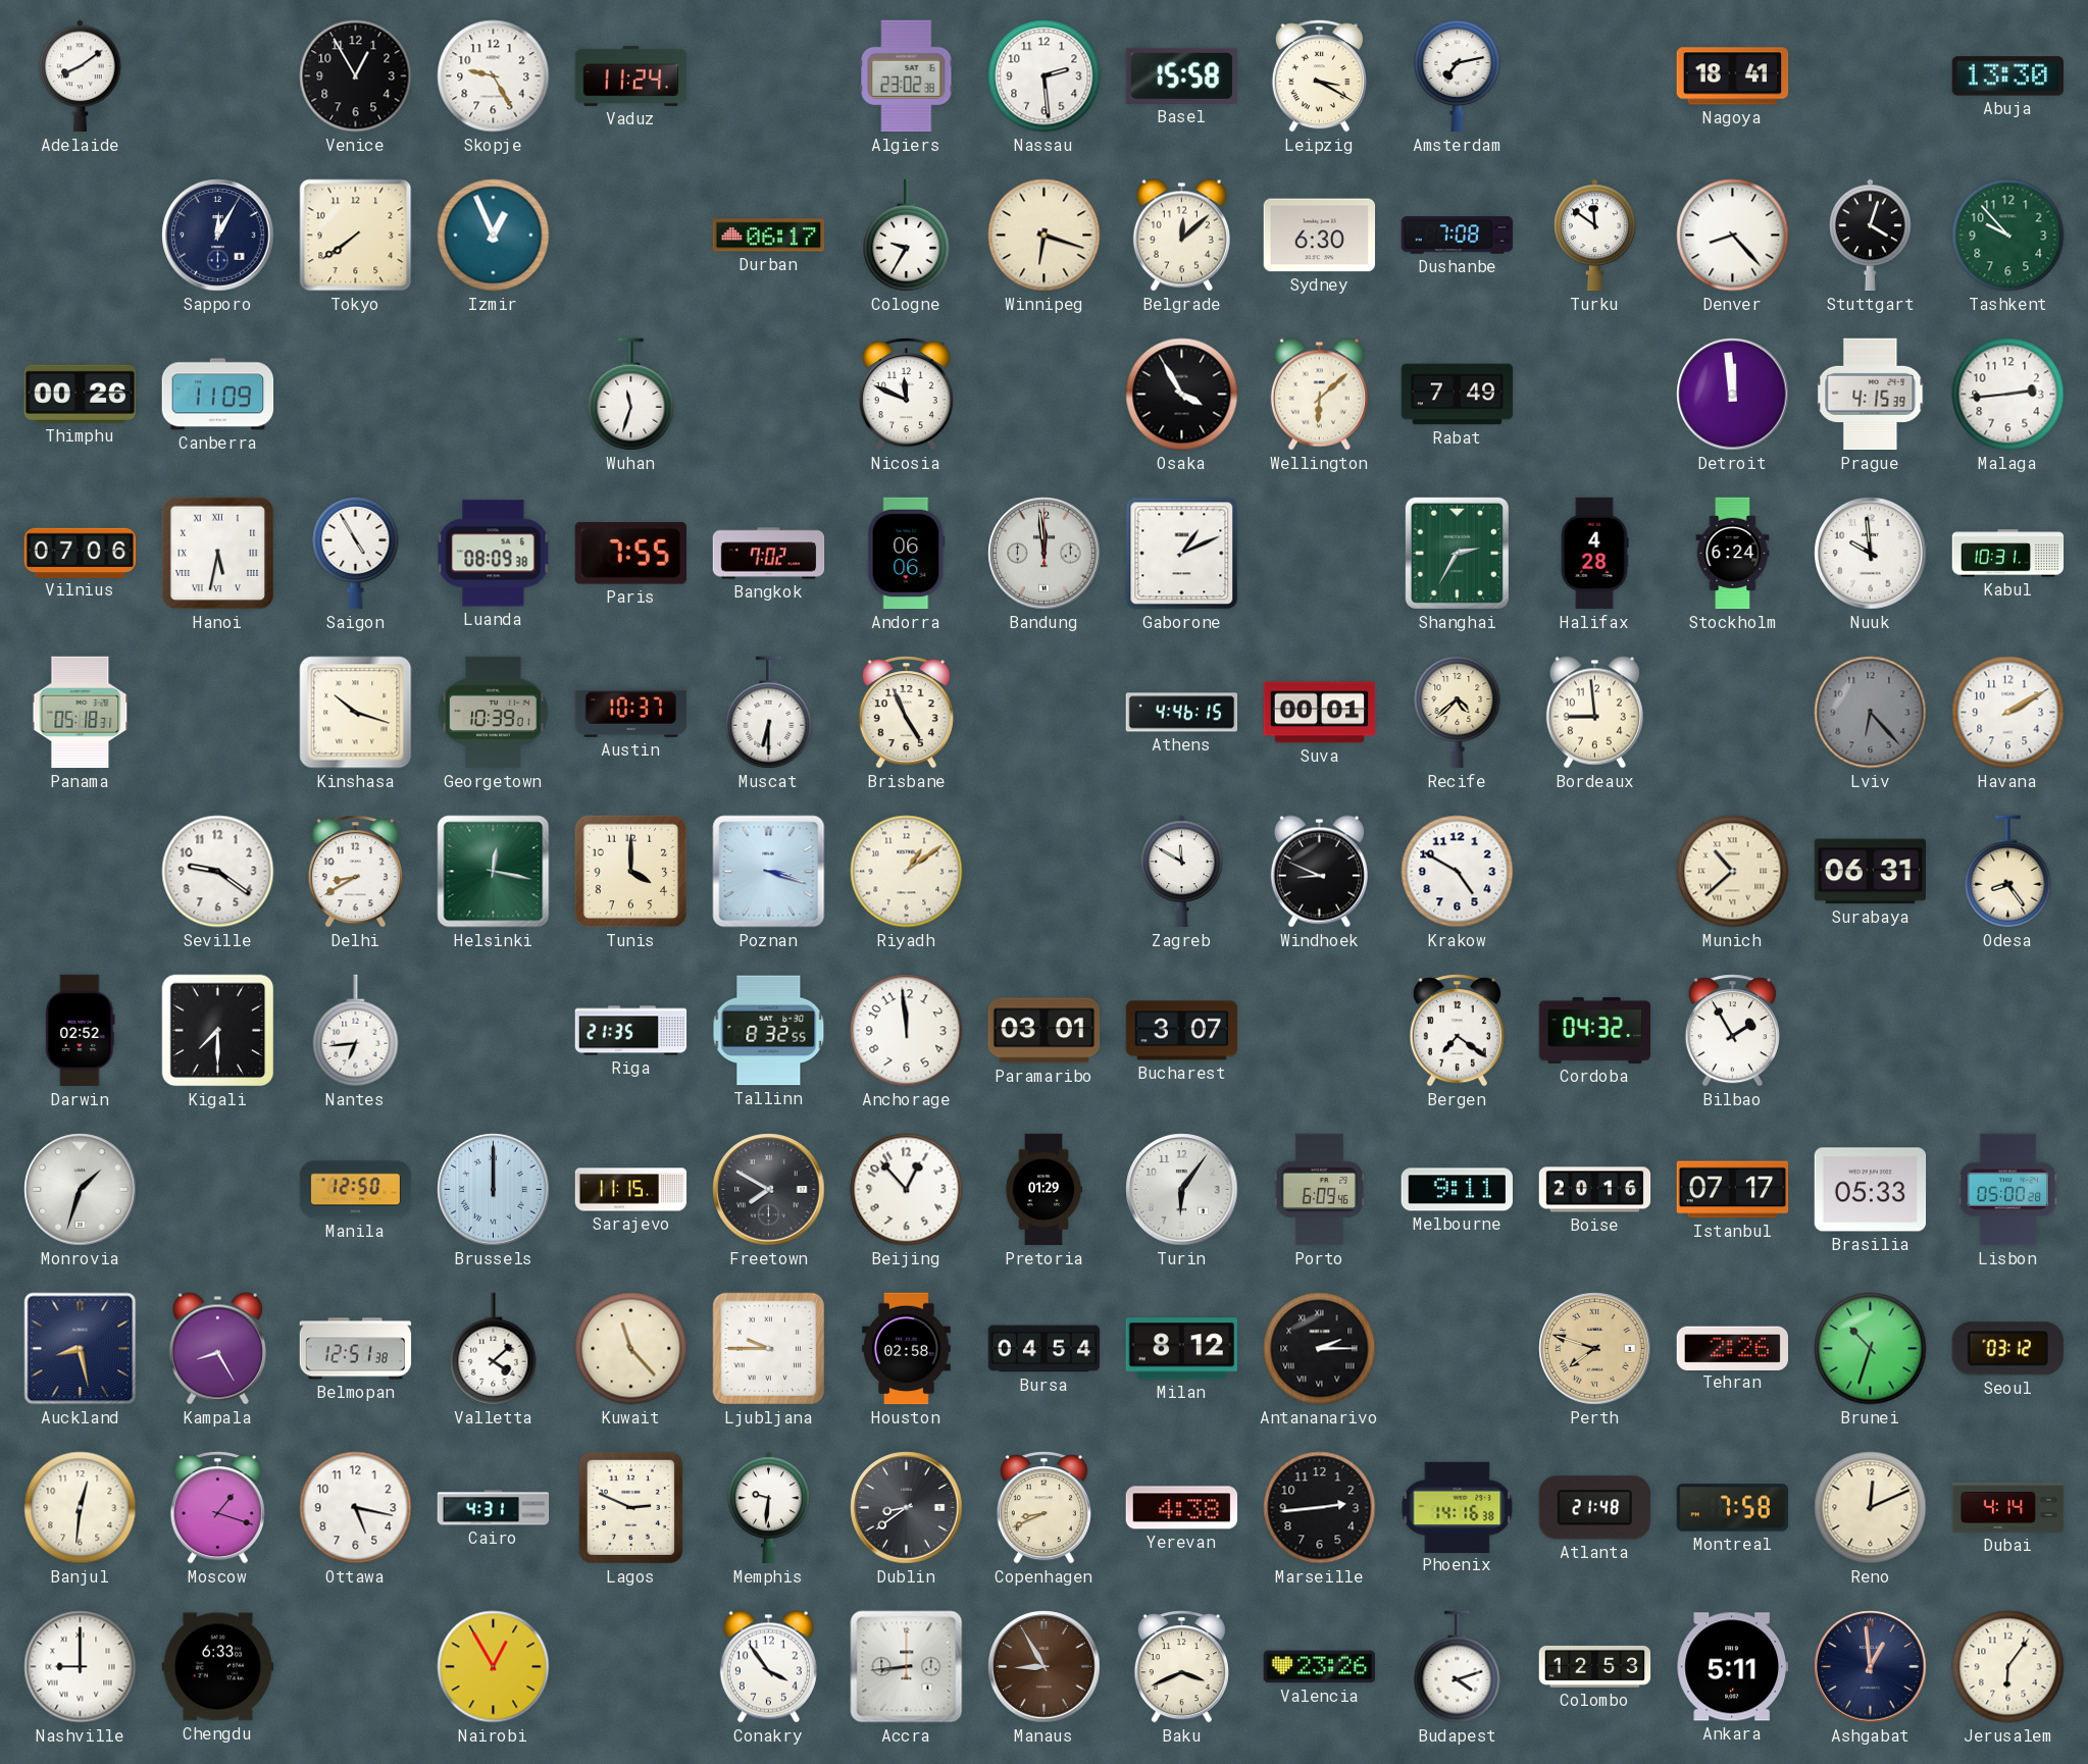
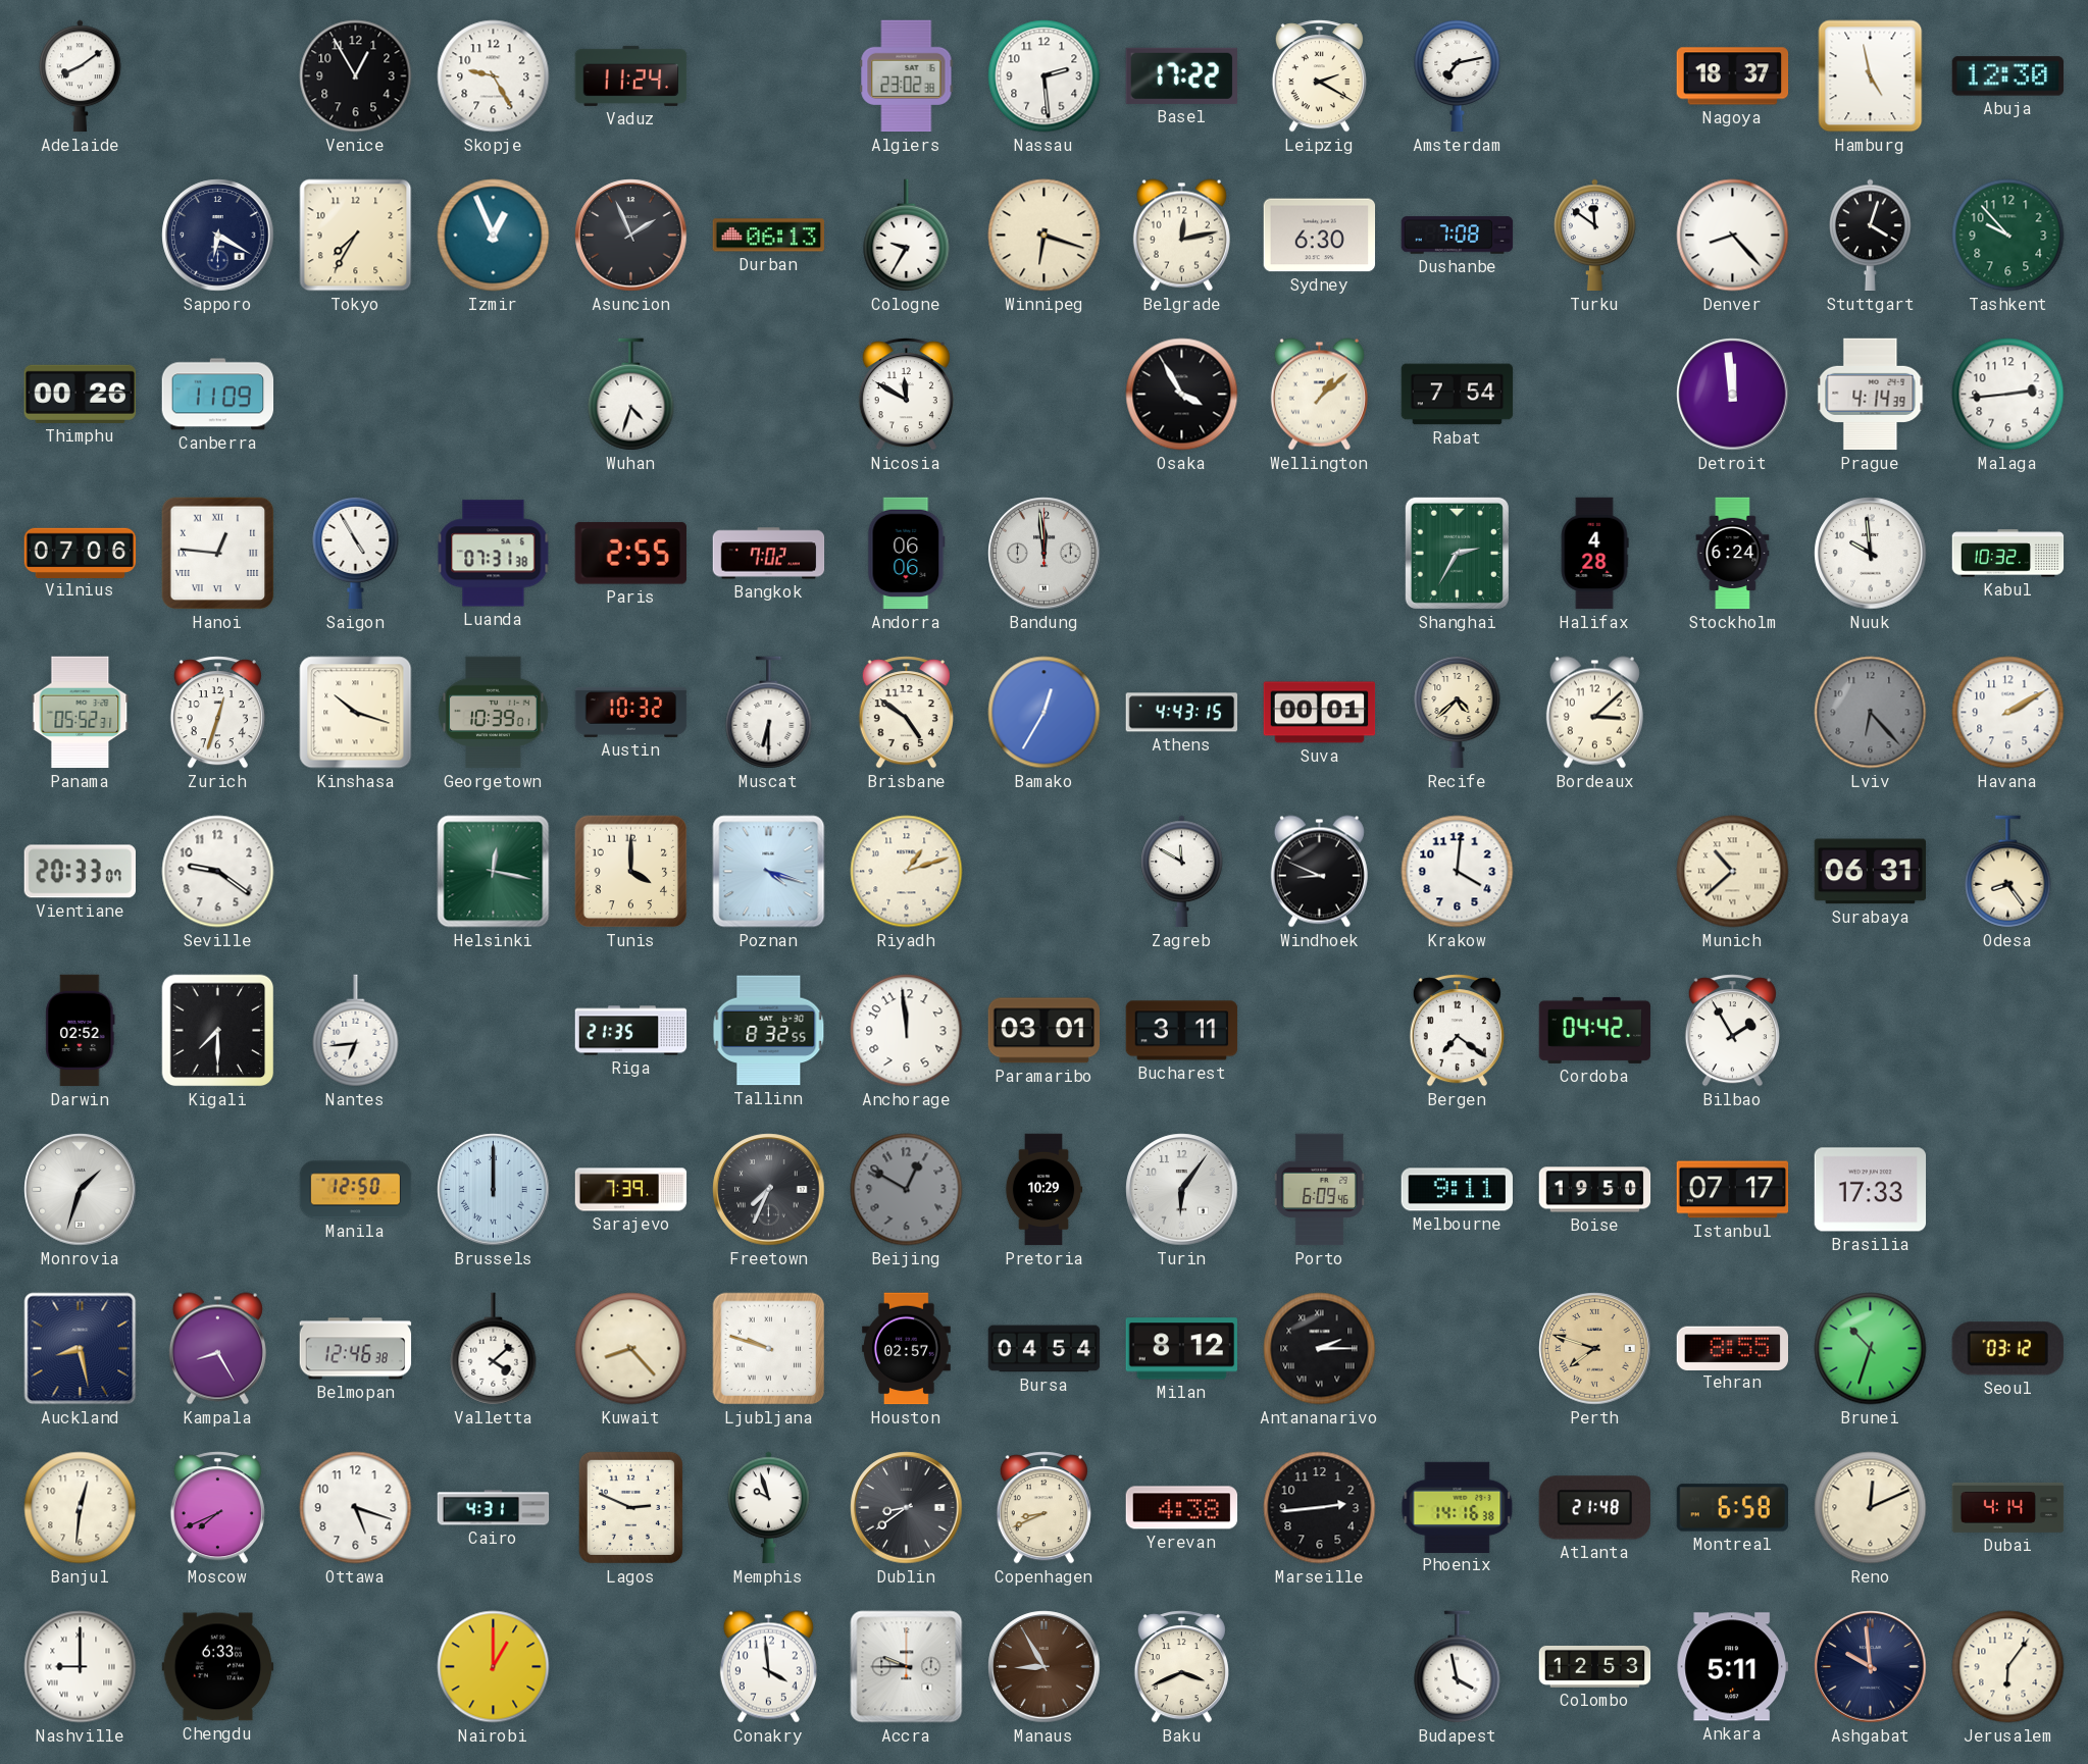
Basel: 15:58 -> 17:22
Leipzig: 3:20 -> 2:20
Nagoya: 18:41 -> 18:37
Hamburg: none -> 4:58
Abuja: 13:30 -> 12:30
Sapporo: 12:05 -> 6:20
Tokyo: 7:39 -> 7:35
Asuncion: none -> 1:56
Durban: 06:17 -> 06:13
Belgrade: 12:08 -> 12:13
Wuhan: 11:33 -> 4:33
Nicosia: 11:49 -> 11:50
Wellington: 6:08 -> 1:08
Rabat: 7:49 -> 7:54
Prague: 4:15 -> 4:14
Hanoi: 5:32 -> 12:46
Luanda: 08:09 -> 07:31
Paris: 7:55 -> 2:55
Gaborone: 1:11 -> none
Kabul: 10:31 -> 10:32
Panama: 05:18 -> 05:52
Zurich: none -> 12:33
Austin: 10:37 -> 10:32
Brisbane: 4:56 -> 4:51
Bamako: none -> 12:35
Athens: 4:46 -> 4:43
Bordeaux: 8:59 -> 3:08
Vientiane: none -> 20:33
Delhi: 8:40 -> none
Poznan: 3:18 -> 4:18
Riyadh: 1:09 -> 1:12
Krakow: 4:50 -> 4:01
Bucharest: 3:07 -> 3:11
Cordoba: 04:32 -> 04:42
Sarajevo: 11:15 -> 7:39
Freetown: 7:50 -> 7:34
Beijing: 12:53 -> 12:50
Beijing dial: white -> grey
Pretoria: 01:29 -> 10:29
Boise: 20:16 -> 19:50
Brasilia: 05:33 -> 17:33
Lisbon: 05:00 -> none
Belmopan: 12:51 -> 12:46
Kuwait: 11:23 -> 8:23
Ljubljana: 9:45 -> 9:48
Houston: 02:58 -> 02:57
Tehran: 2:26 -> 8:55
Moscow: 1:18 -> 7:41
Ottawa: 5:17 -> 5:18
Memphis: 9:31 -> 9:57
Montreal: 7:58 -> 6:58
Nairobi: 12:55 -> 1:00
Conakry: 3:54 -> 3:59
Accra: 8:44 -> 9:45
Valencia: 23:26 -> none
Budapest: 4:12 -> 3:58
Ashgabat: 12:59 -> 9:59
